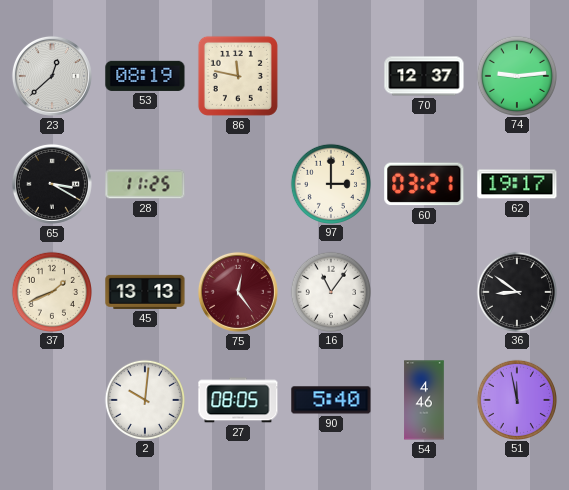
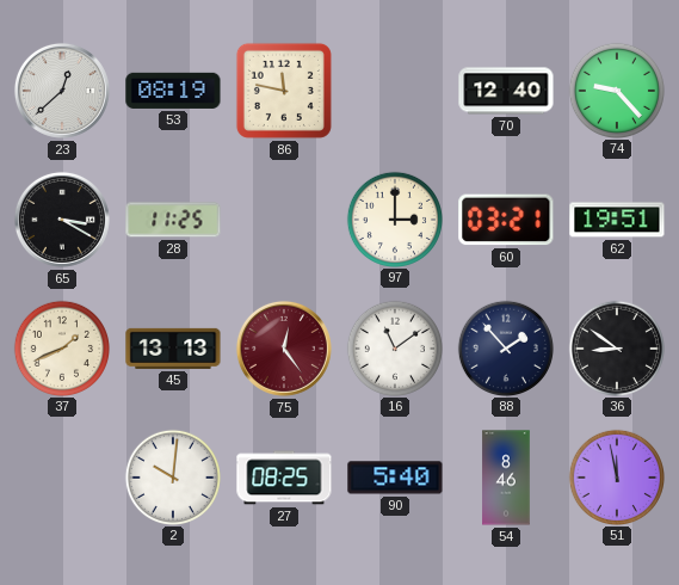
70: 12:37 -> 12:40
74: 9:14 -> 9:23
62: 19:17 -> 19:51
16: 11:06 -> 11:09
88: none -> 1:53
27: 08:05 -> 08:25
54: 4:46 -> 8:46
